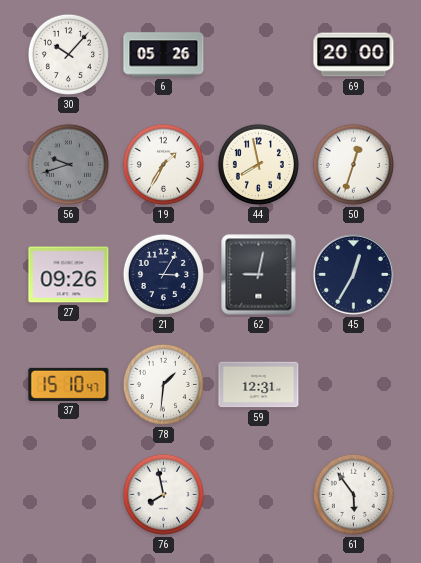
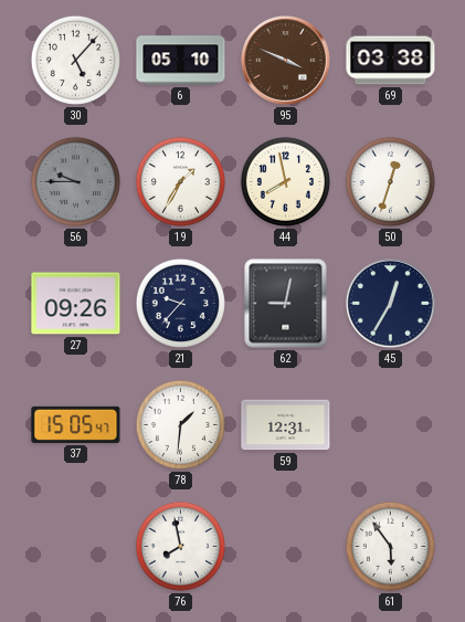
30: 10:07 -> 5:07
6: 05:26 -> 05:10
95: none -> 3:49
69: 20:00 -> 03:38
56: 9:42 -> 9:45
21: 3:05 -> 9:37
37: 15:10 -> 15:05
